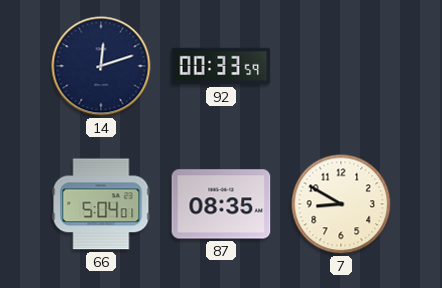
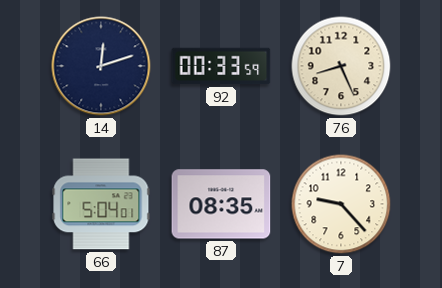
76: none -> 8:26
7: 8:50 -> 9:23
